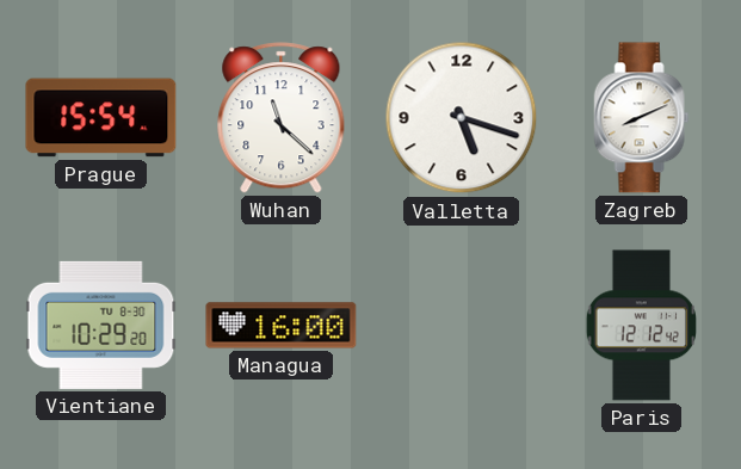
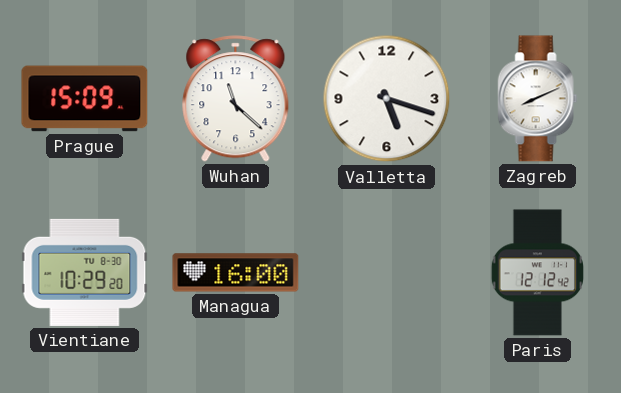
Prague: 15:54 -> 15:09
